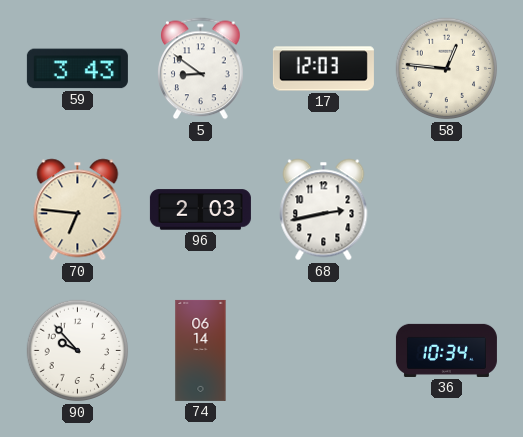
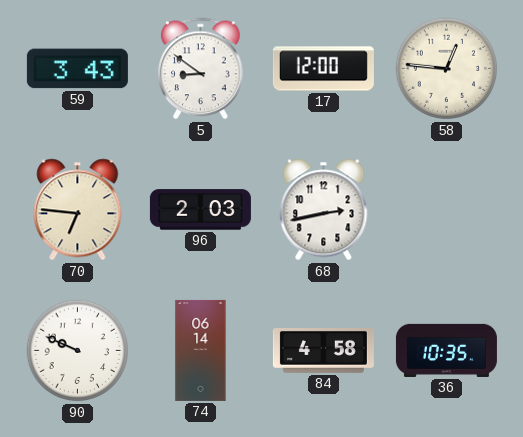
17: 12:03 -> 12:00
90: 9:53 -> 9:49
84: none -> 4:58
36: 10:34 -> 10:35
